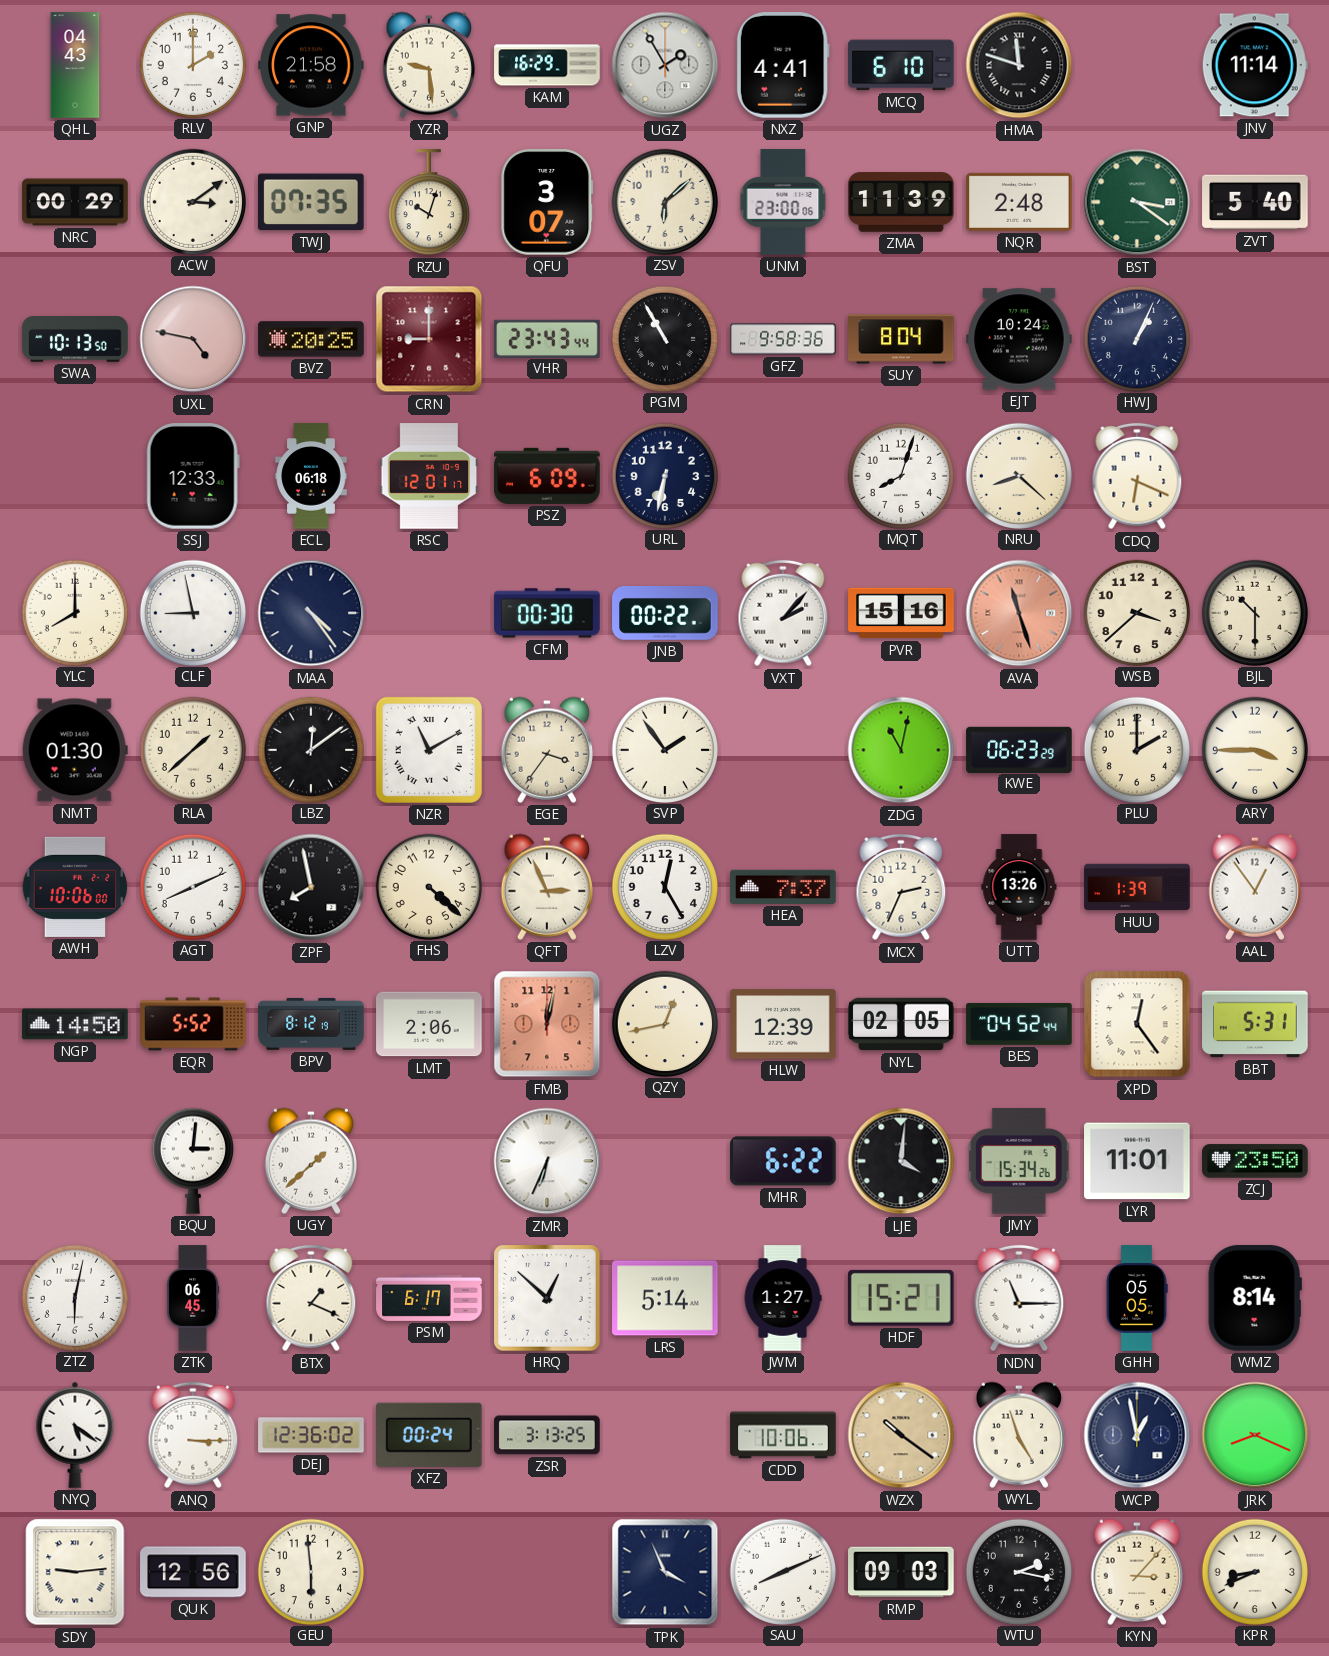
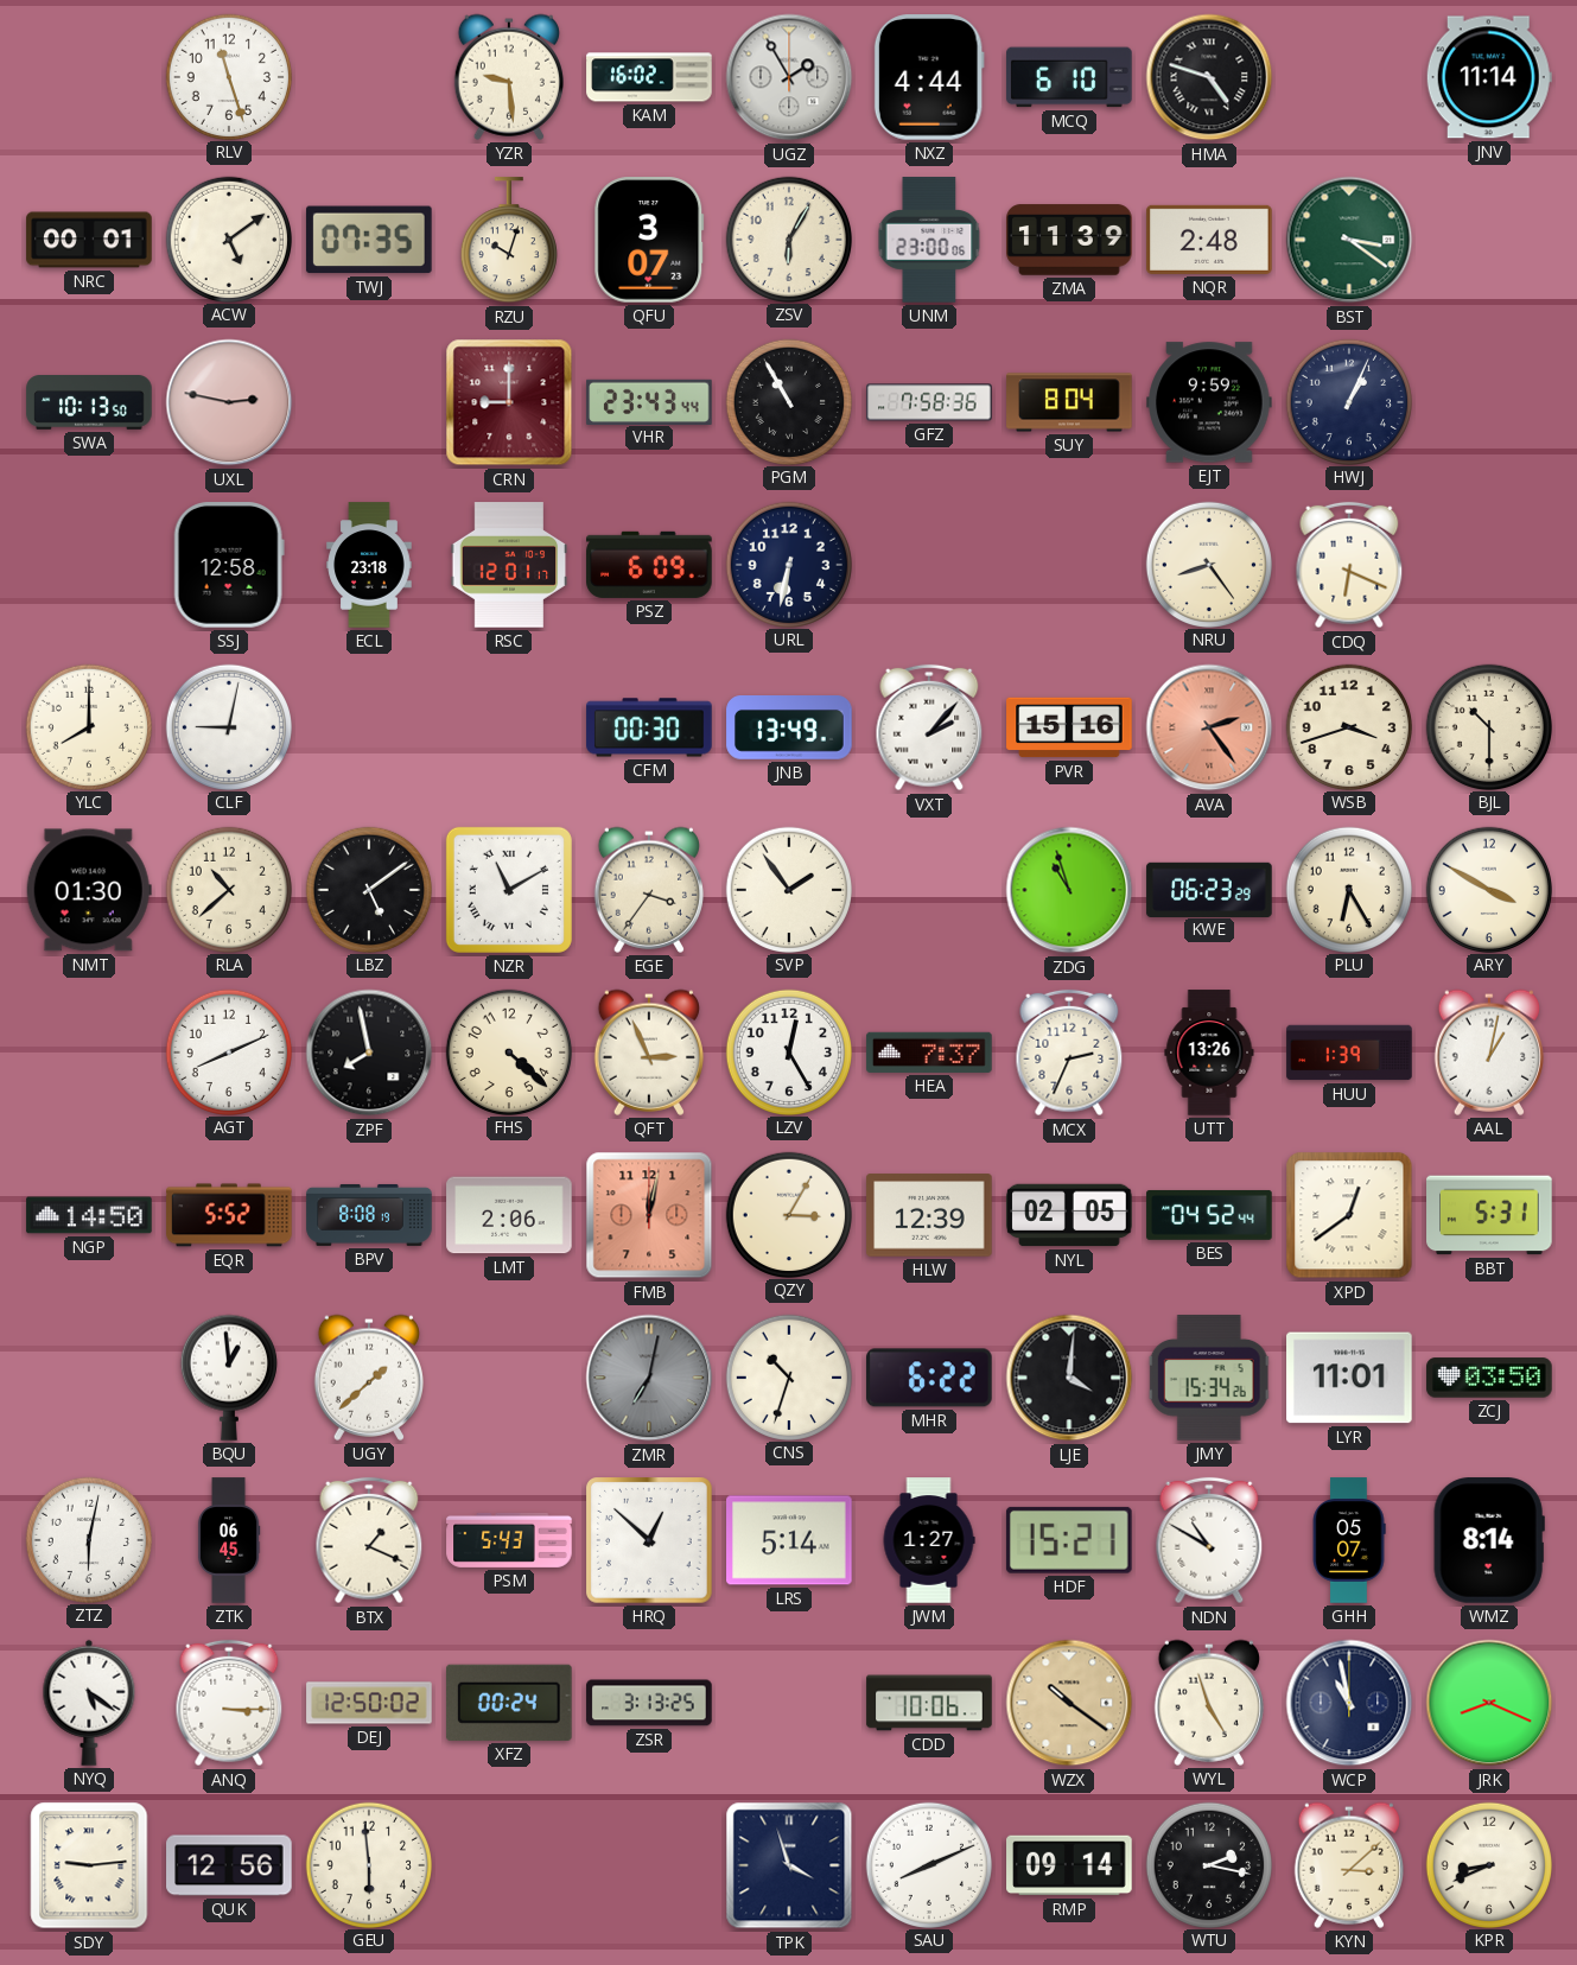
QHL: 04:43 -> none
RLV: 2:00 -> 11:27
GNP: 21:58 -> none
KAM: 16:29 -> 16:02
NXZ: 4:41 -> 4:44
HMA: 11:48 -> 4:48
NRC: 00:29 -> 00:01
ACW: 3:09 -> 5:09
ZSV: 6:08 -> 6:05
ZVT: 5:40 -> none
UXL: 4:47 -> 2:47
BVZ: 20:25 -> none
GFZ: 9:58 -> 7:58
EJT: 10:24 -> 9:59
SSJ: 12:33 -> 12:58
ECL: 06:18 -> 23:18
MQT: 8:03 -> none
NRU: 8:22 -> 8:24
CLF: 8:58 -> 9:02
MAA: 4:24 -> none
JNB: 00:22 -> 13:49
AVA: 11:27 -> 2:24
WSB: 3:38 -> 3:42
RLA: 1:38 -> 10:38
LBZ: 12:09 -> 5:09
ZDG: 11:02 -> 10:57
PLU: 2:00 -> 6:25
ARY: 3:45 -> 3:50
AWH: 10:06 -> none
AAL: 12:54 -> 1:02
BPV: 8:12 -> 8:08
QZY: 12:43 -> 3:05
XPD: 12:24 -> 12:39
BQU: 3:01 -> 12:59
ZMR: 6:34 -> 7:02
ZMR dial: white -> grey
CNS: none -> 10:33
ZCJ: 23:50 -> 03:50
PSM: 6:17 -> 5:43
NDN: 11:15 -> 10:50
GHH: 05:05 -> 05:07
DEJ: 12:36 -> 12:50
WCP: 12:58 -> 10:58
TPK: 3:56 -> 3:57
RMP: 09:03 -> 09:14
KYN: 3:07 -> 3:08
